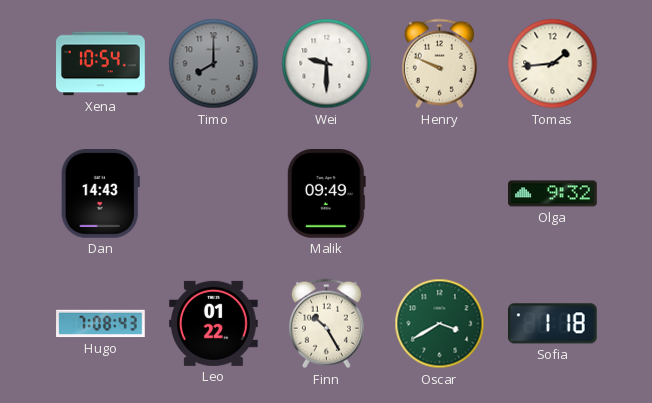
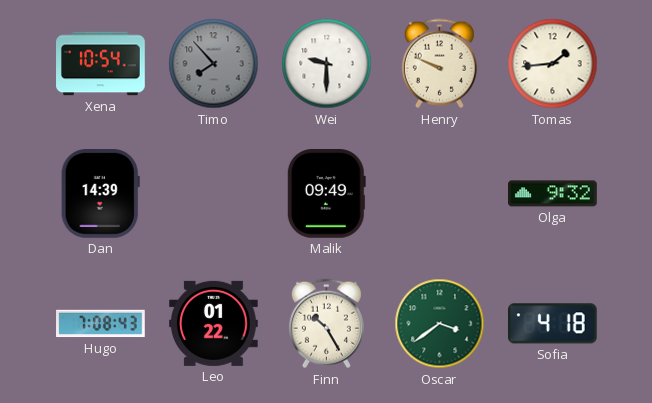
Timo: 8:00 -> 7:53
Dan: 14:43 -> 14:39
Oscar: 3:40 -> 3:39
Sofia: 1:18 -> 4:18
